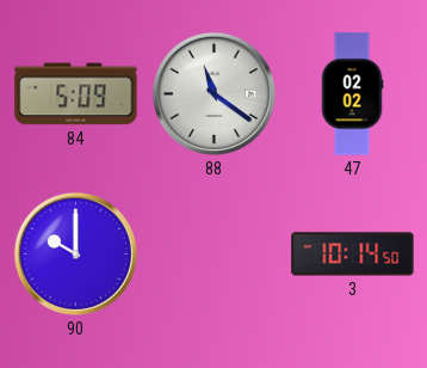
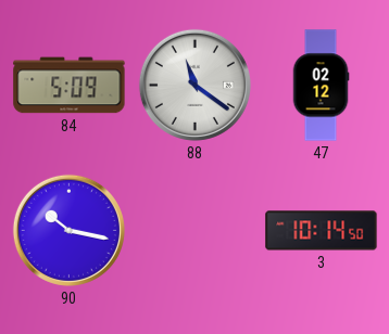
47: 02:02 -> 02:12
90: 10:00 -> 10:17
